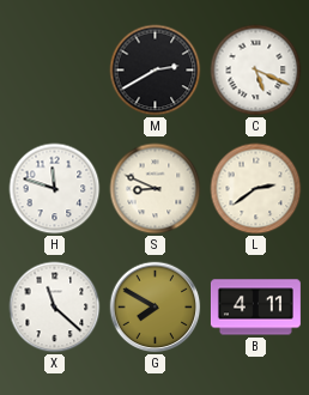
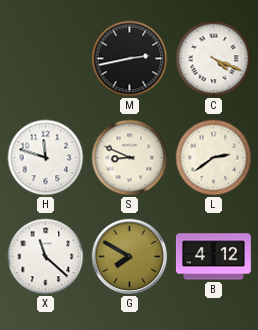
M: 2:40 -> 2:43
C: 5:19 -> 4:19
B: 4:11 -> 4:12
